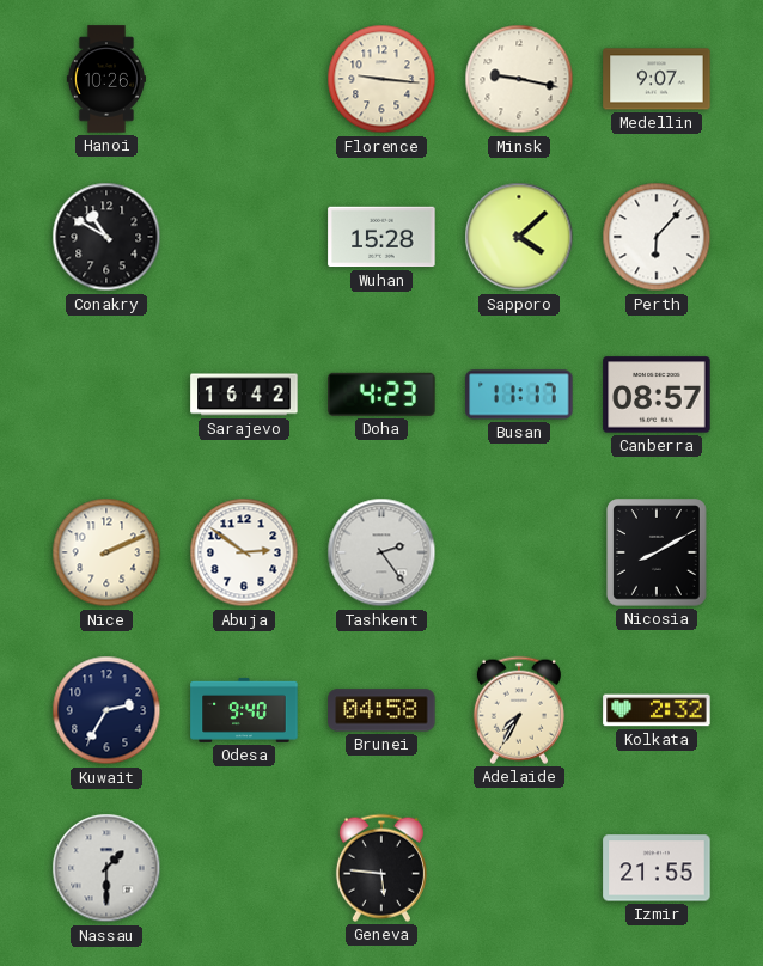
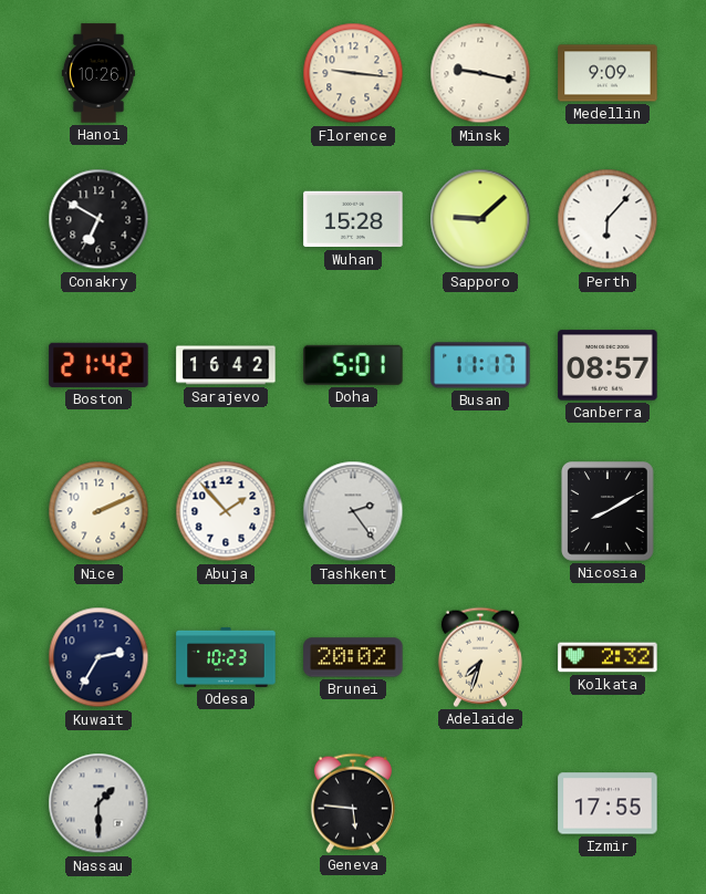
Medellin: 9:07 -> 9:09
Conakry: 10:50 -> 6:50
Sapporo: 4:08 -> 9:08
Boston: none -> 21:42
Doha: 4:23 -> 5:01
Abuja: 2:51 -> 1:53
Odesa: 9:40 -> 10:23
Brunei: 04:58 -> 20:02
Adelaide: 7:35 -> 7:33
Izmir: 21:55 -> 17:55
